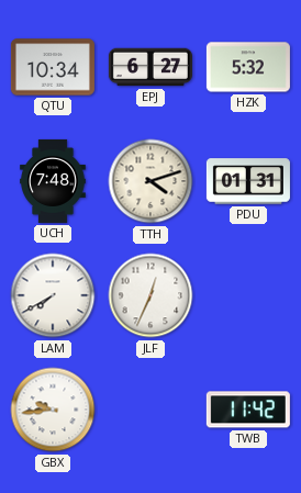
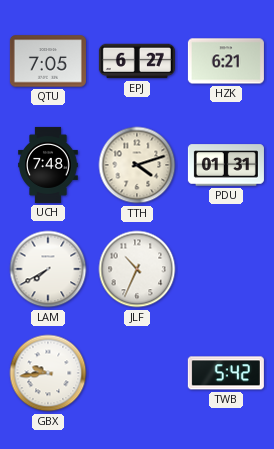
QTU: 10:34 -> 7:05
HZK: 5:32 -> 6:21
JLF: 12:34 -> 10:34
TWB: 11:42 -> 5:42
